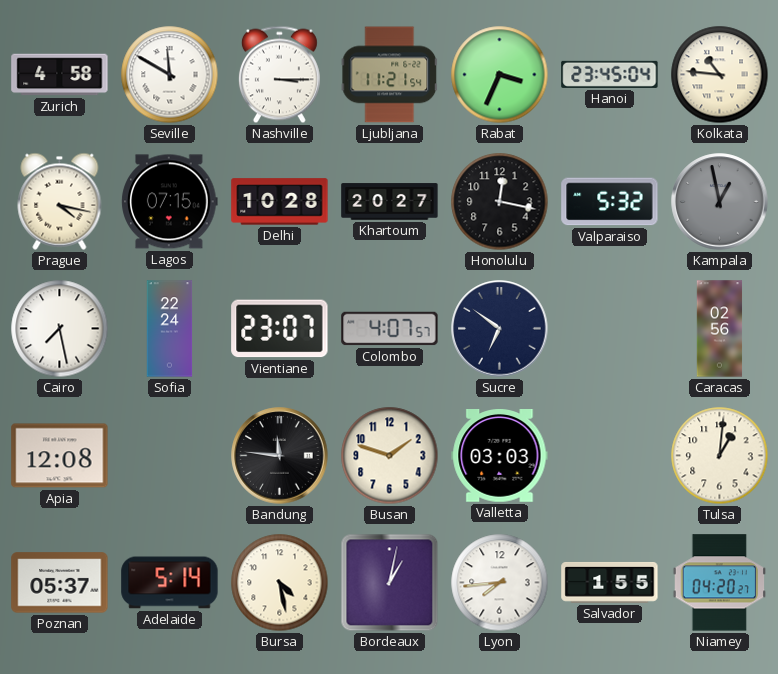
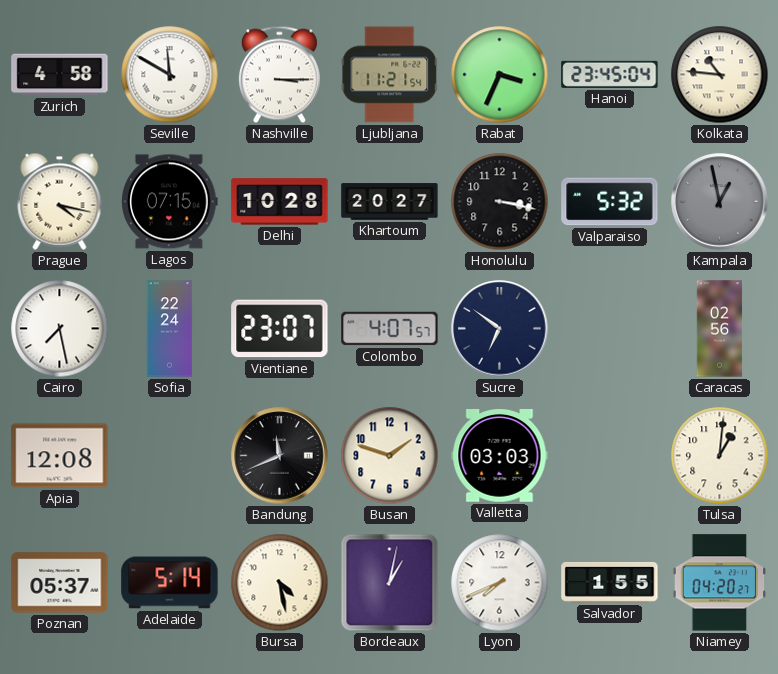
Honolulu: 12:17 -> 3:17
Bandung: 11:46 -> 11:41
Lyon: 7:44 -> 7:41
